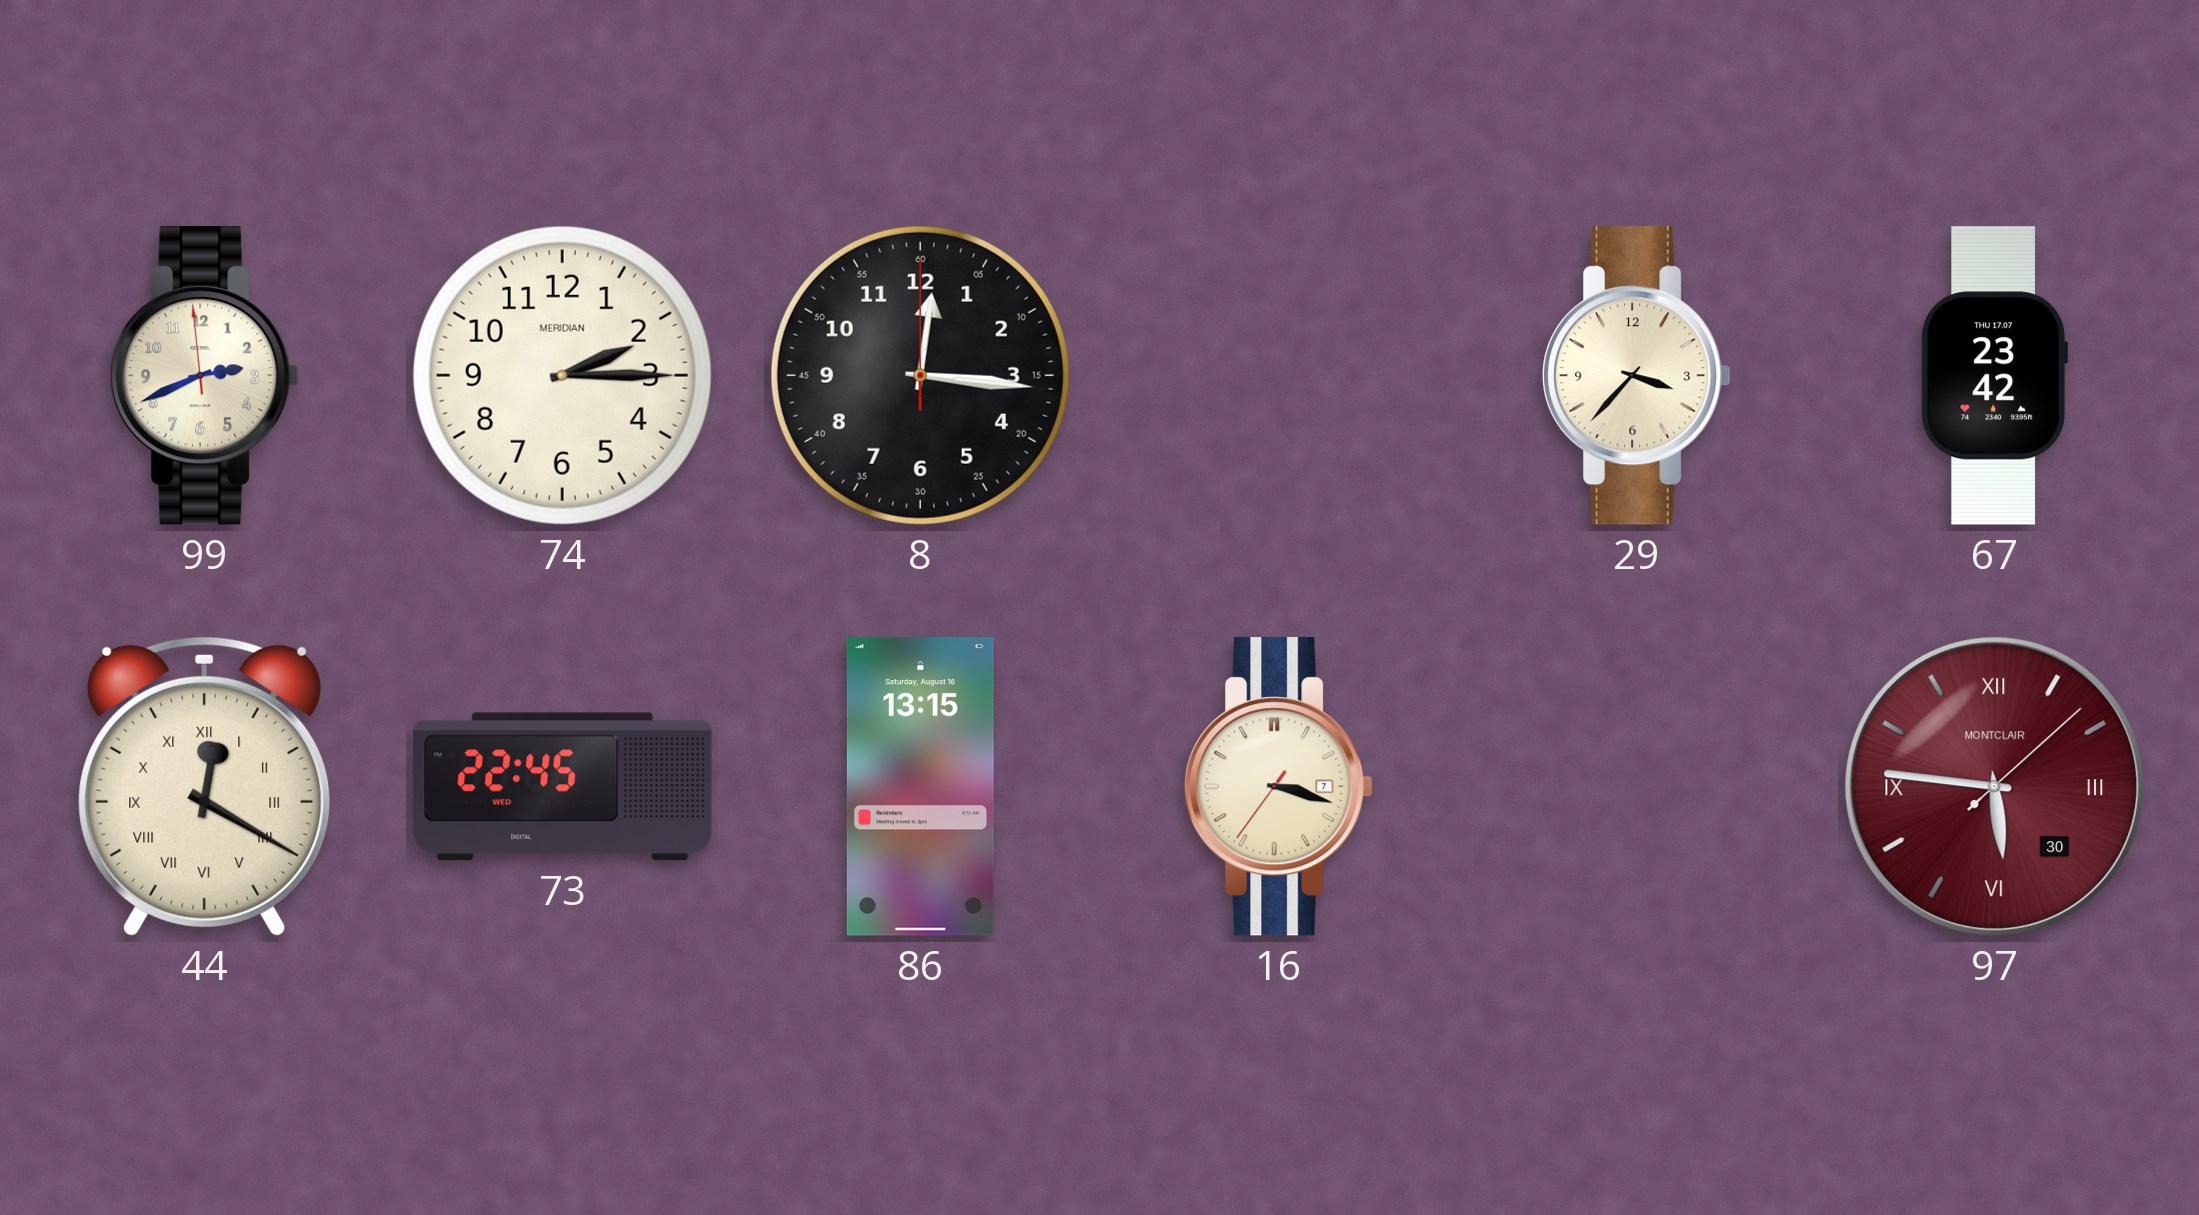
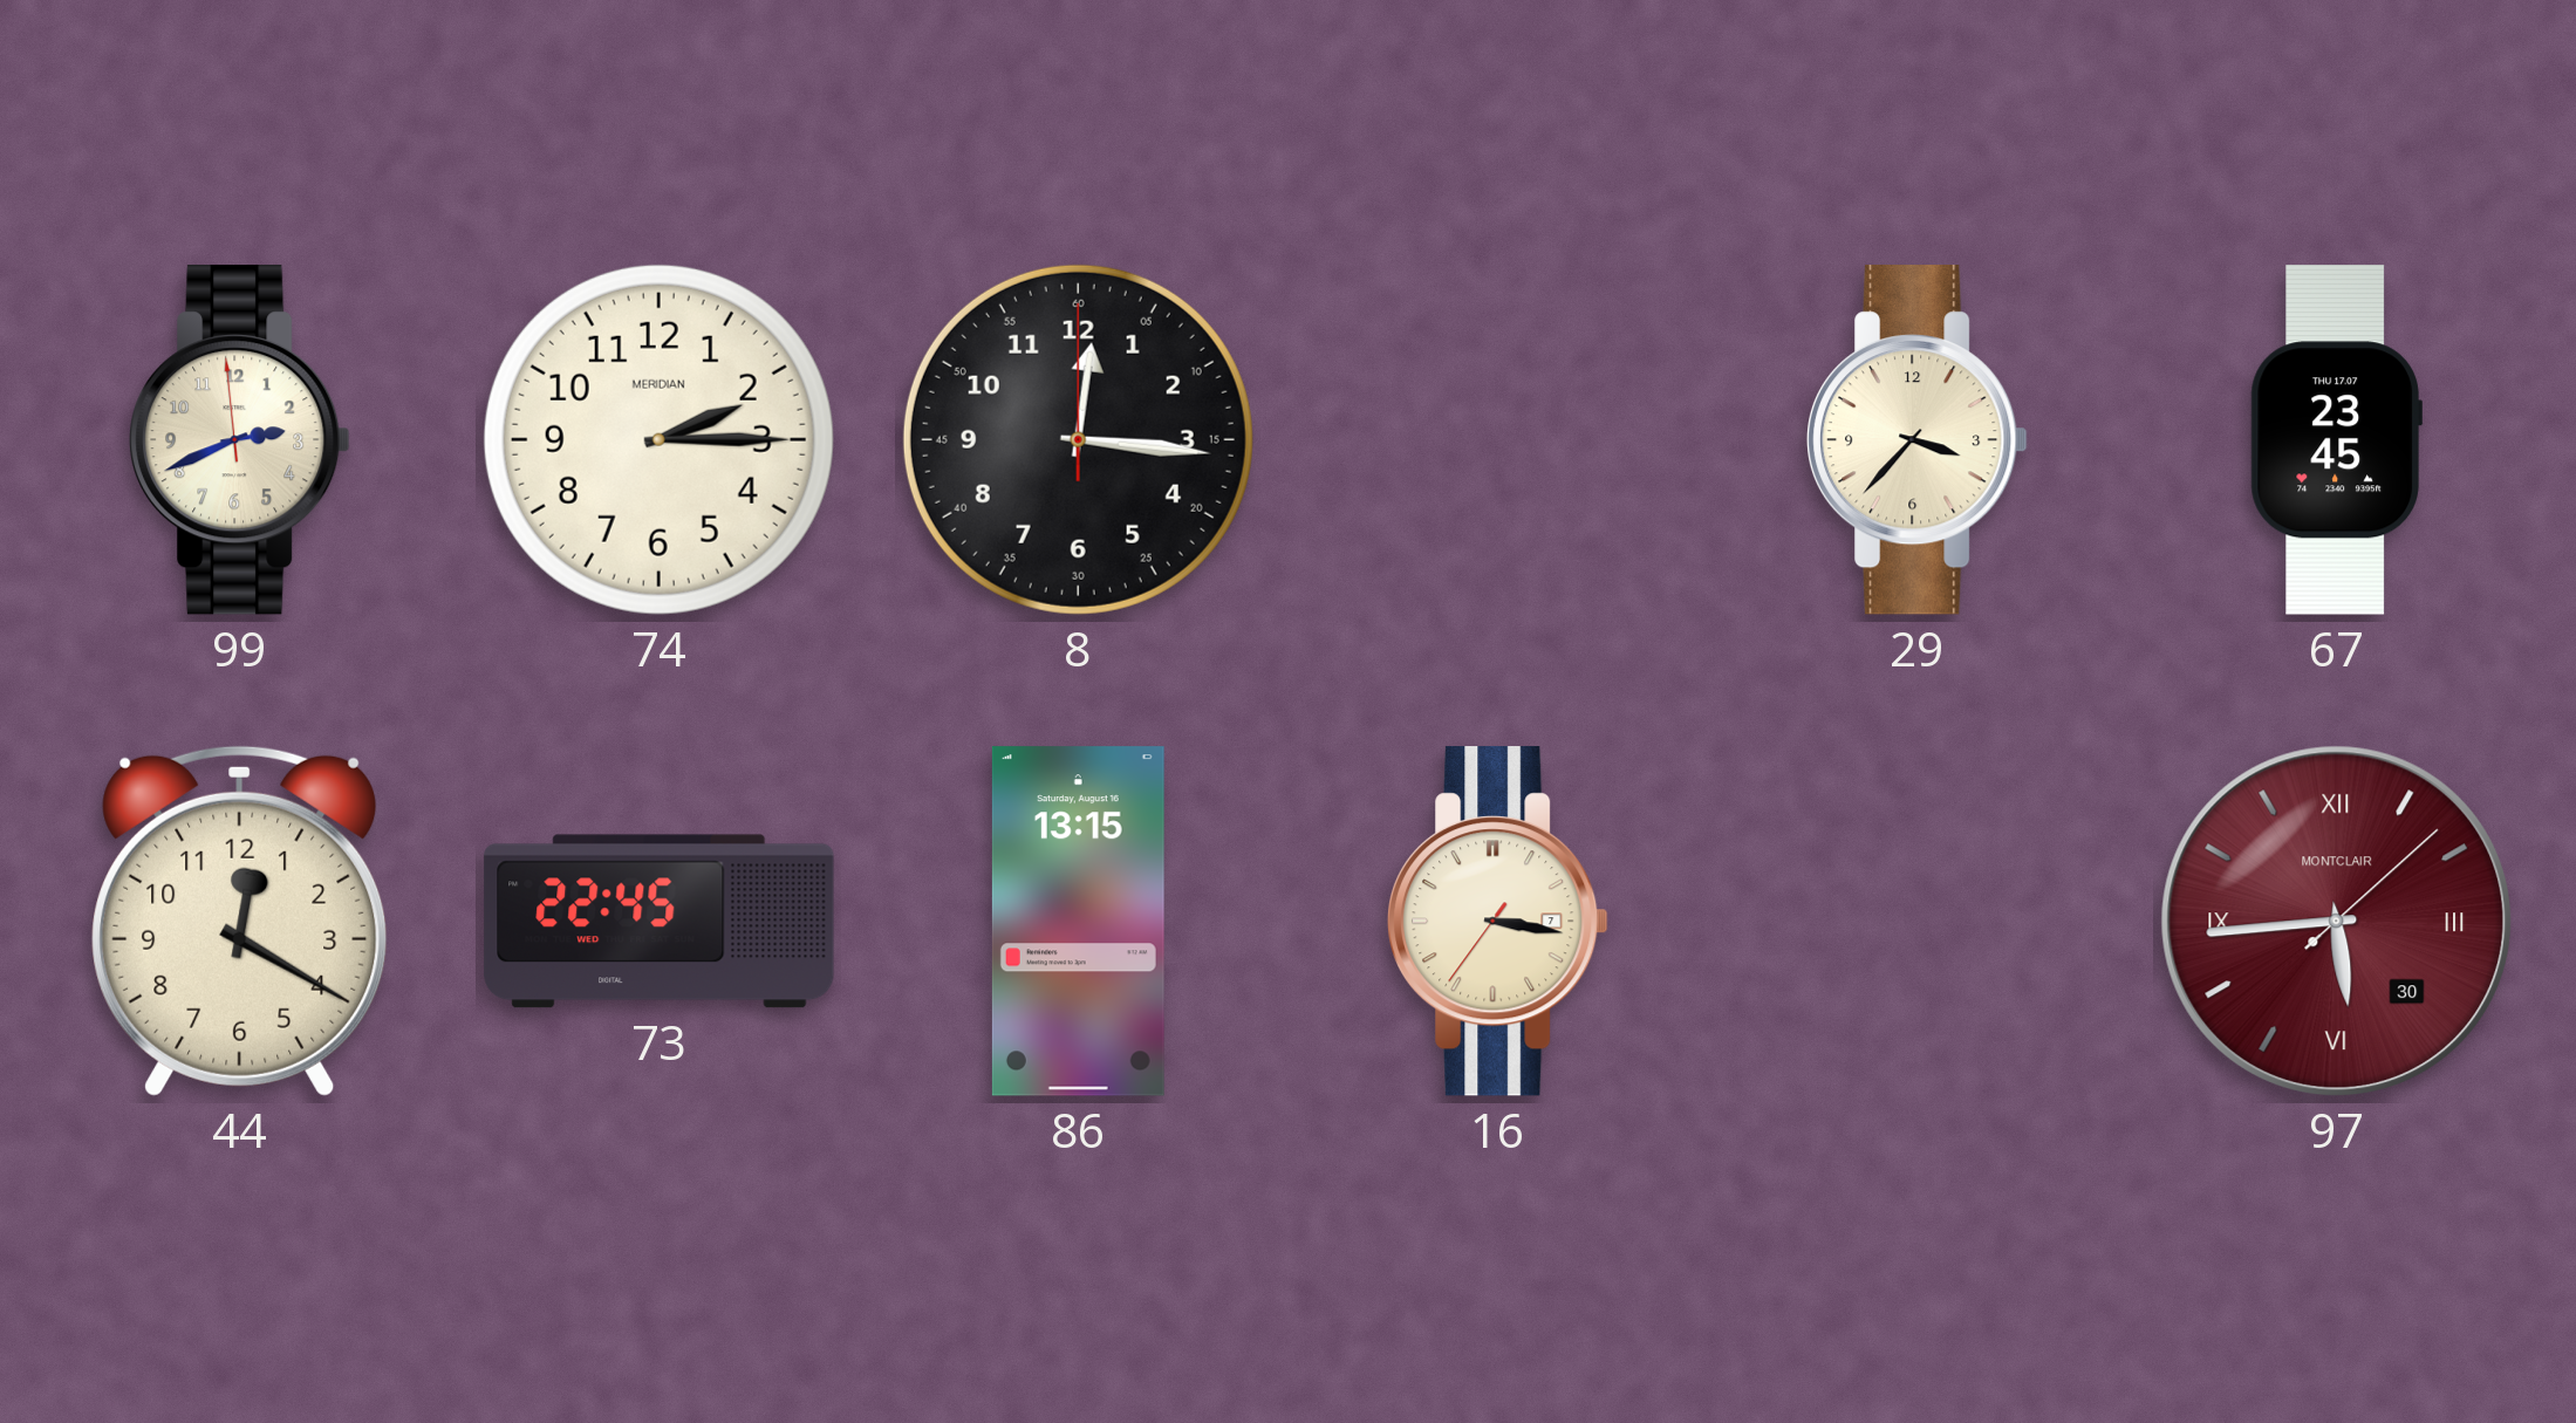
67: 23:42 -> 23:45
44 numerals: Roman -> Arabic
16: 3:17 -> 3:16
97: 5:46 -> 5:44
